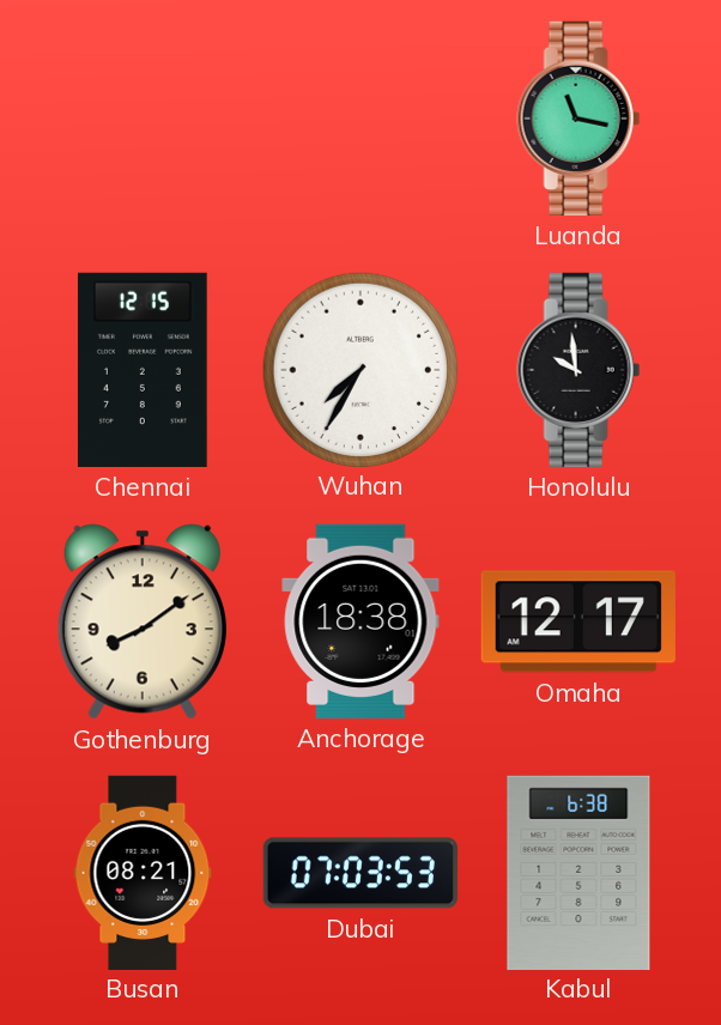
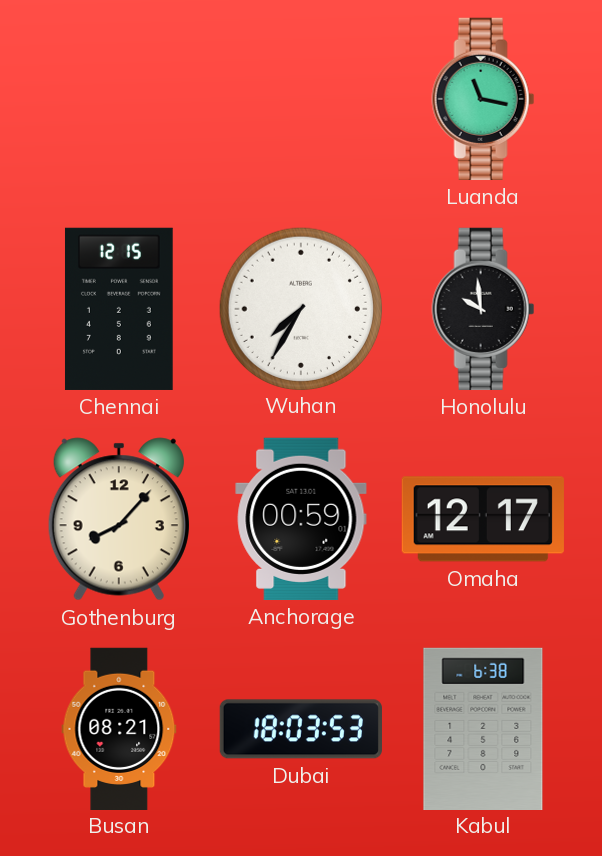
Gothenburg: 8:09 -> 8:07
Anchorage: 18:38 -> 00:59
Dubai: 07:03 -> 18:03
